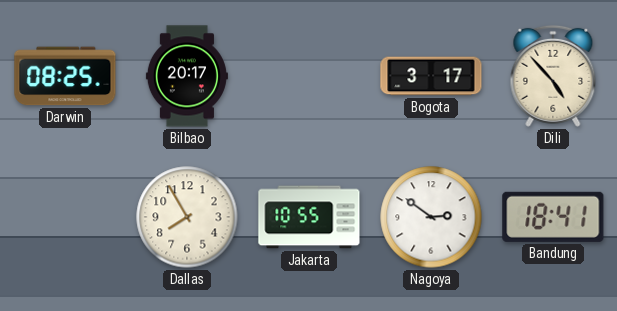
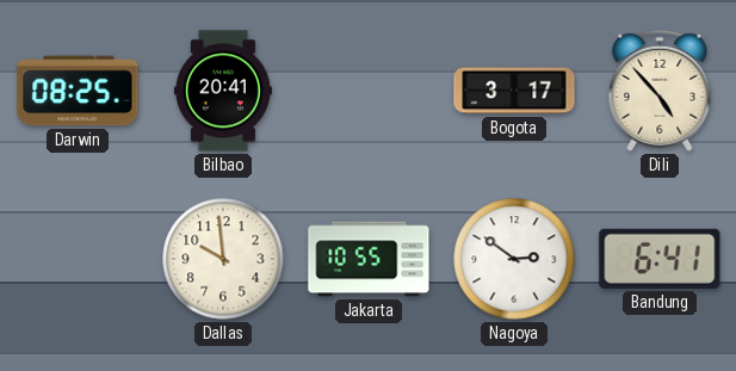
Bilbao: 20:17 -> 20:41
Dallas: 7:55 -> 9:59
Bandung: 18:41 -> 6:41
